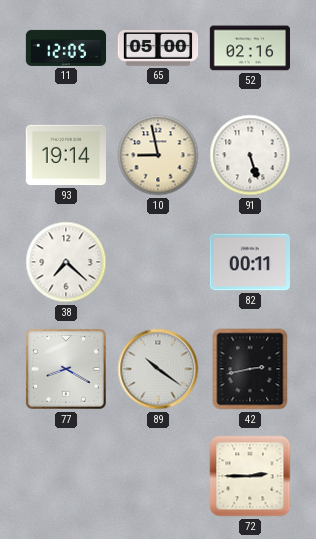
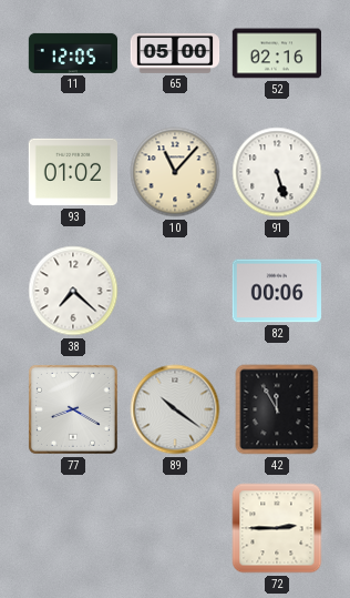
93: 19:14 -> 01:02
10: 8:58 -> 11:07
82: 00:11 -> 00:06
42: 2:43 -> 11:55
